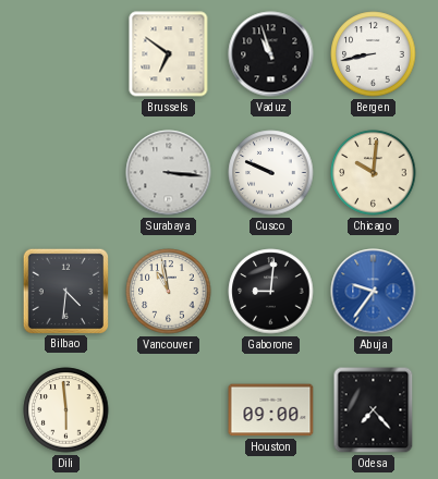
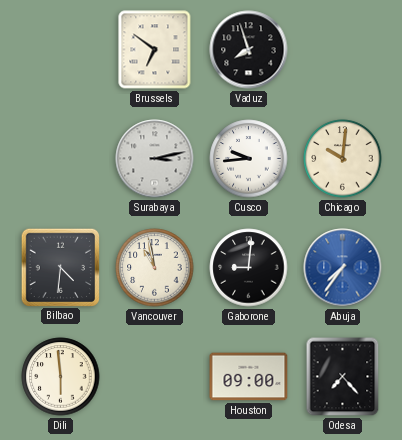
Vaduz: 10:57 -> 7:57
Bergen: 8:43 -> none
Surabaya: 3:16 -> 3:13
Cusco: 9:49 -> 9:44
Abuja: 9:36 -> 7:36
